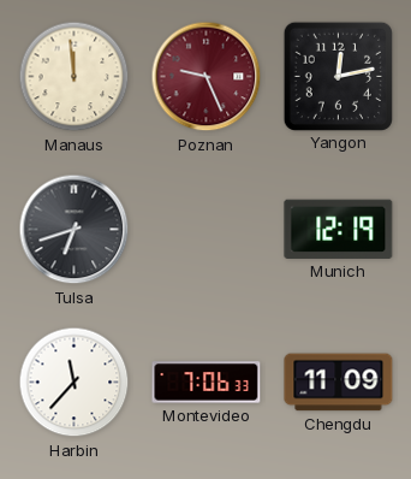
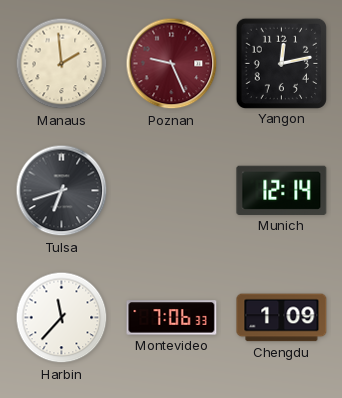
Manaus: 11:59 -> 1:59
Munich: 12:19 -> 12:14
Chengdu: 11:09 -> 1:09
